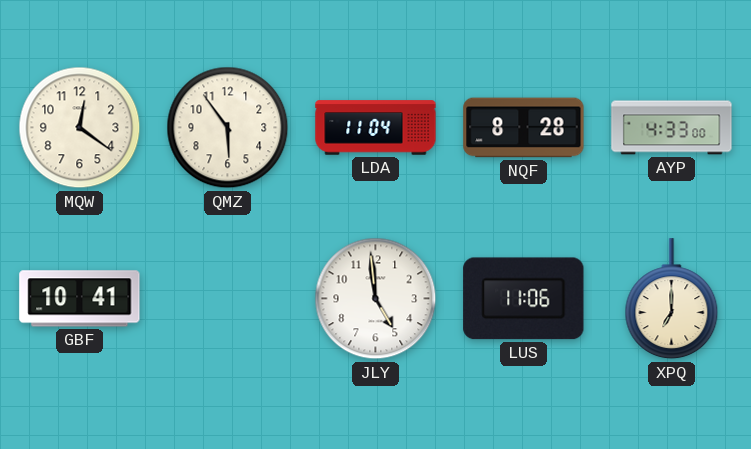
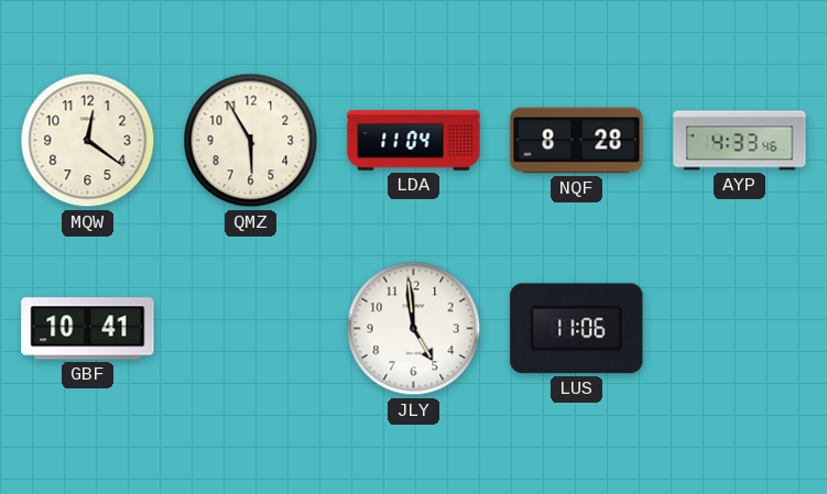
QMZ: 5:54 -> 5:55
AYP: 4:33:00 -> 4:33:46
XPQ: 7:00 -> none
